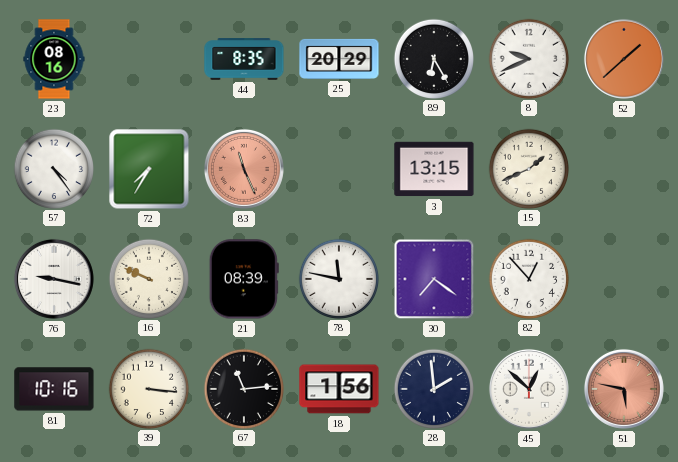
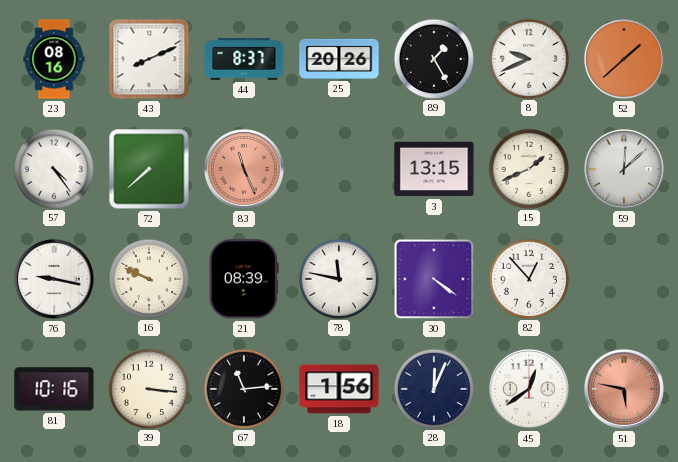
43: none -> 8:11
44: 8:35 -> 8:37
25: 20:29 -> 20:26
89: 6:25 -> 1:25
72: 7:35 -> 7:38
59: none -> 12:08
30: 7:21 -> 4:21
28: 1:59 -> 12:04
45: 12:52 -> 12:39
